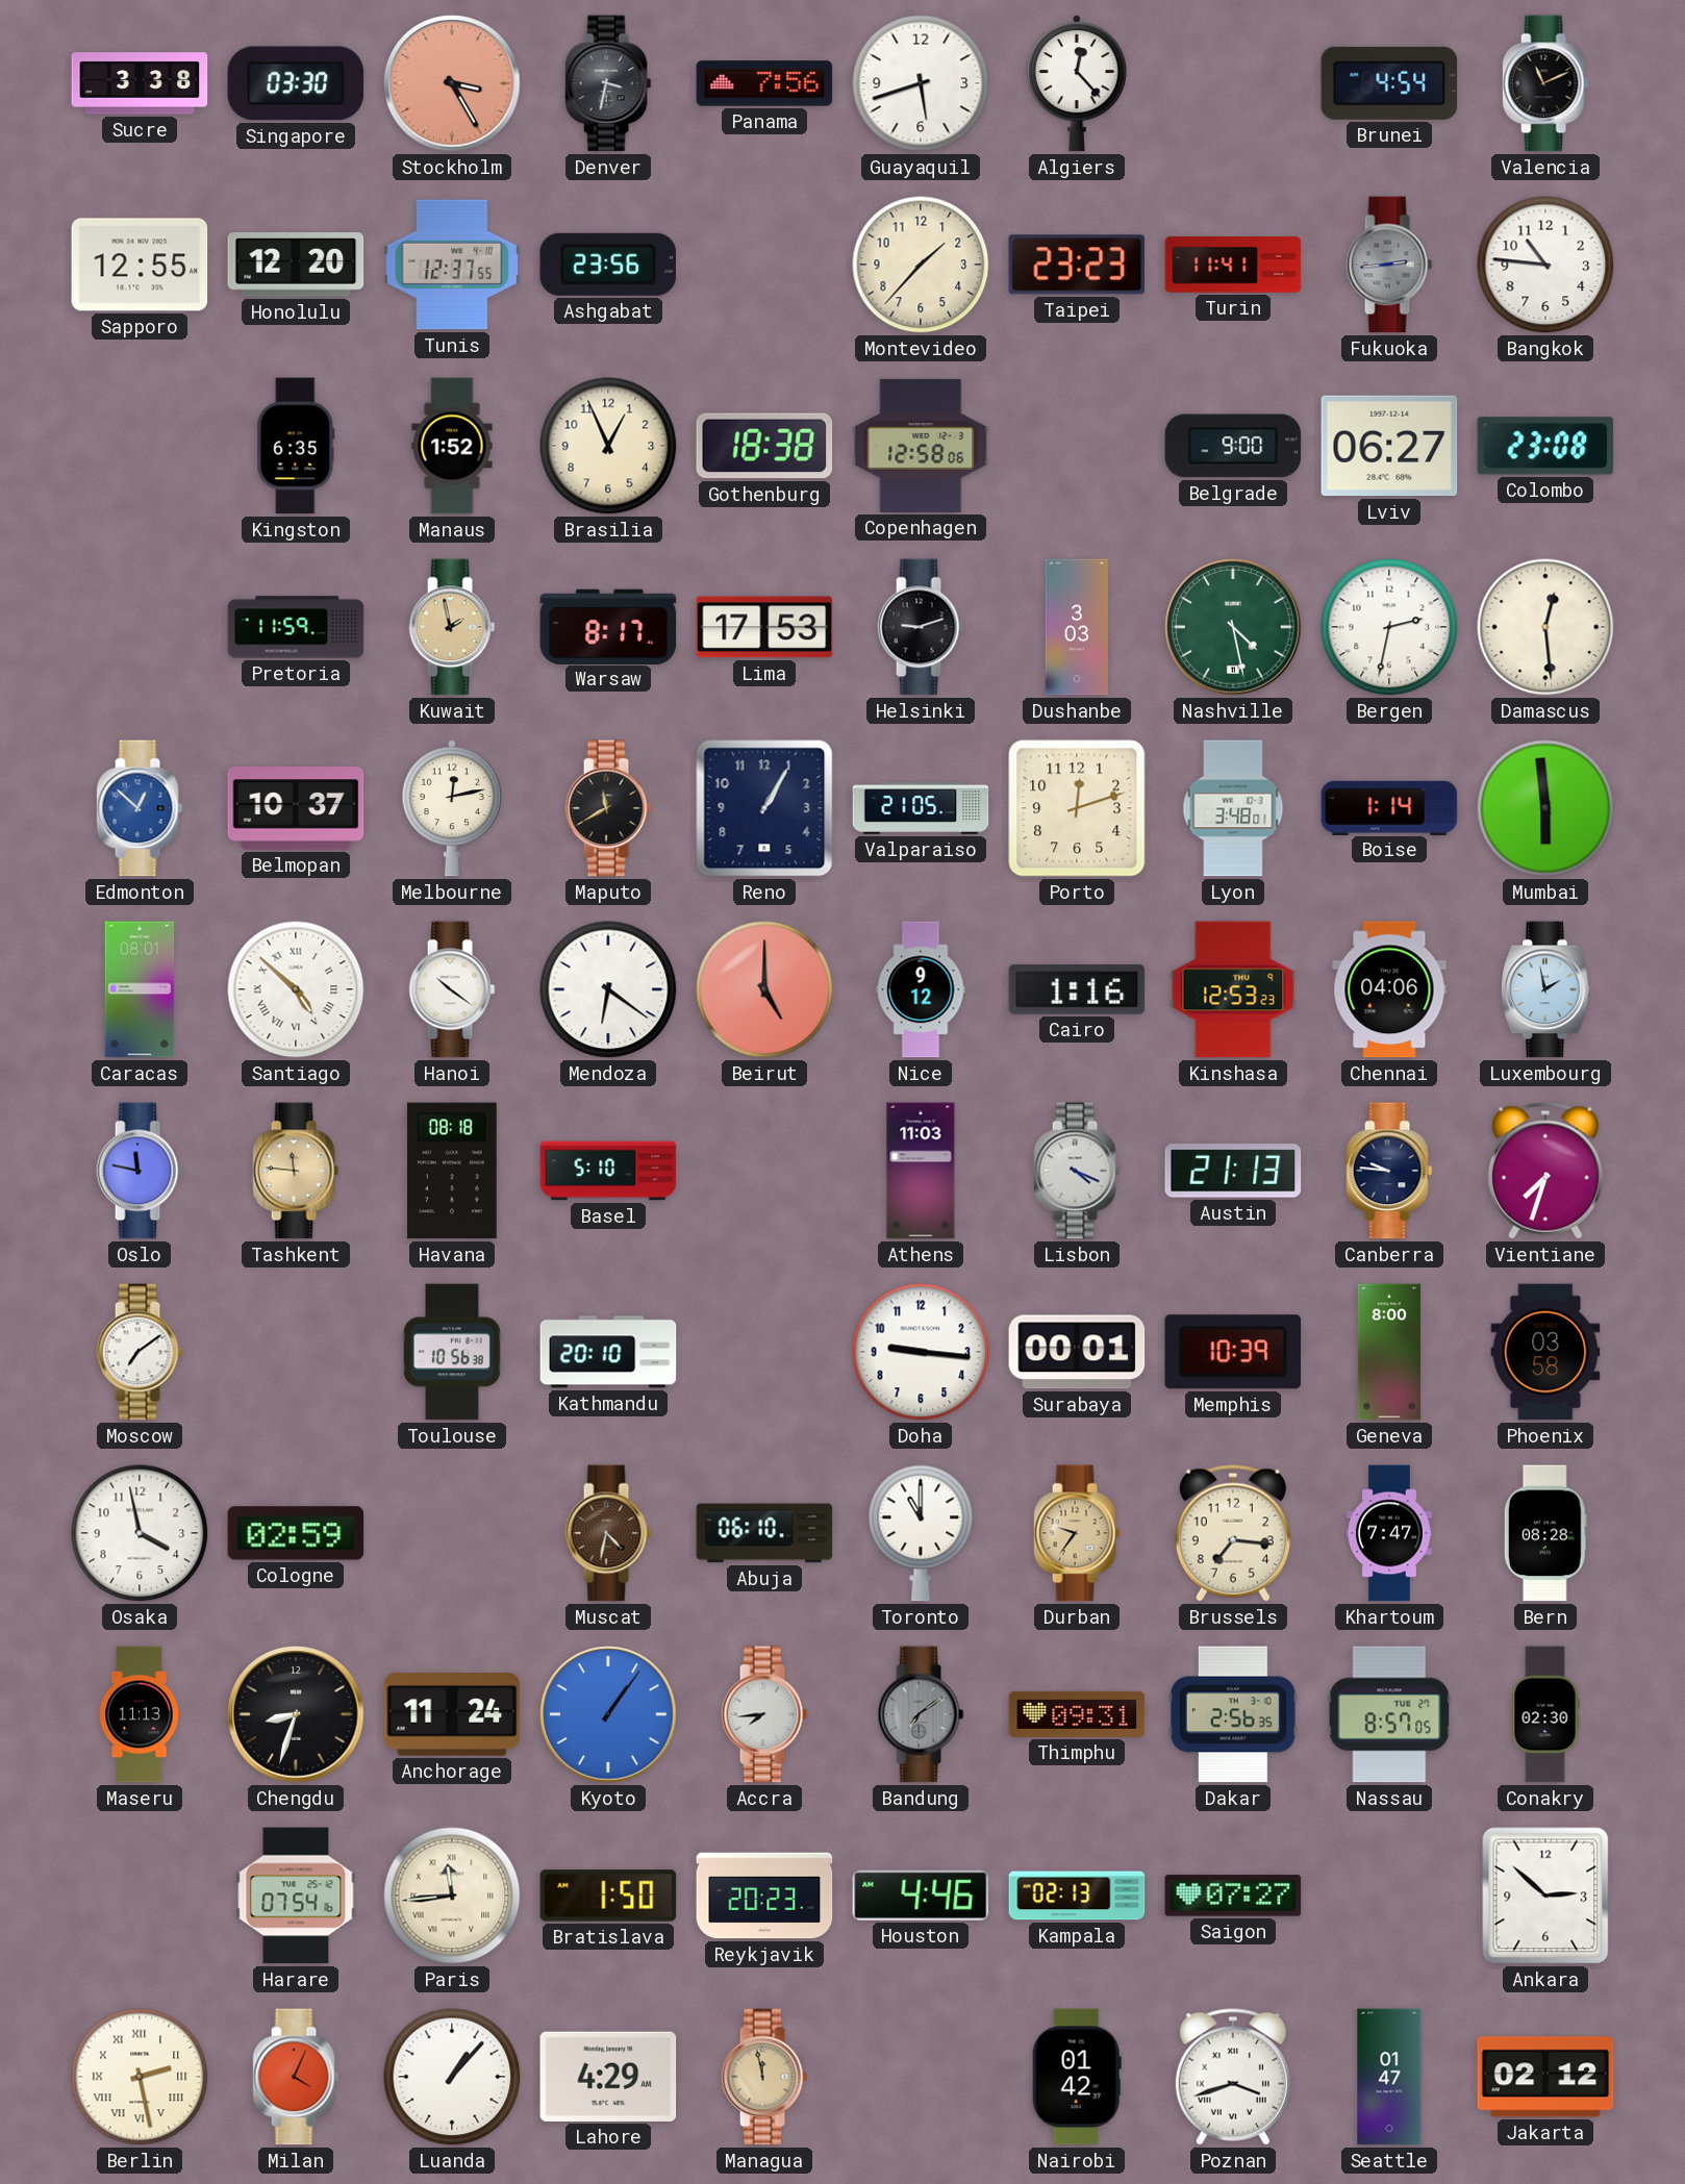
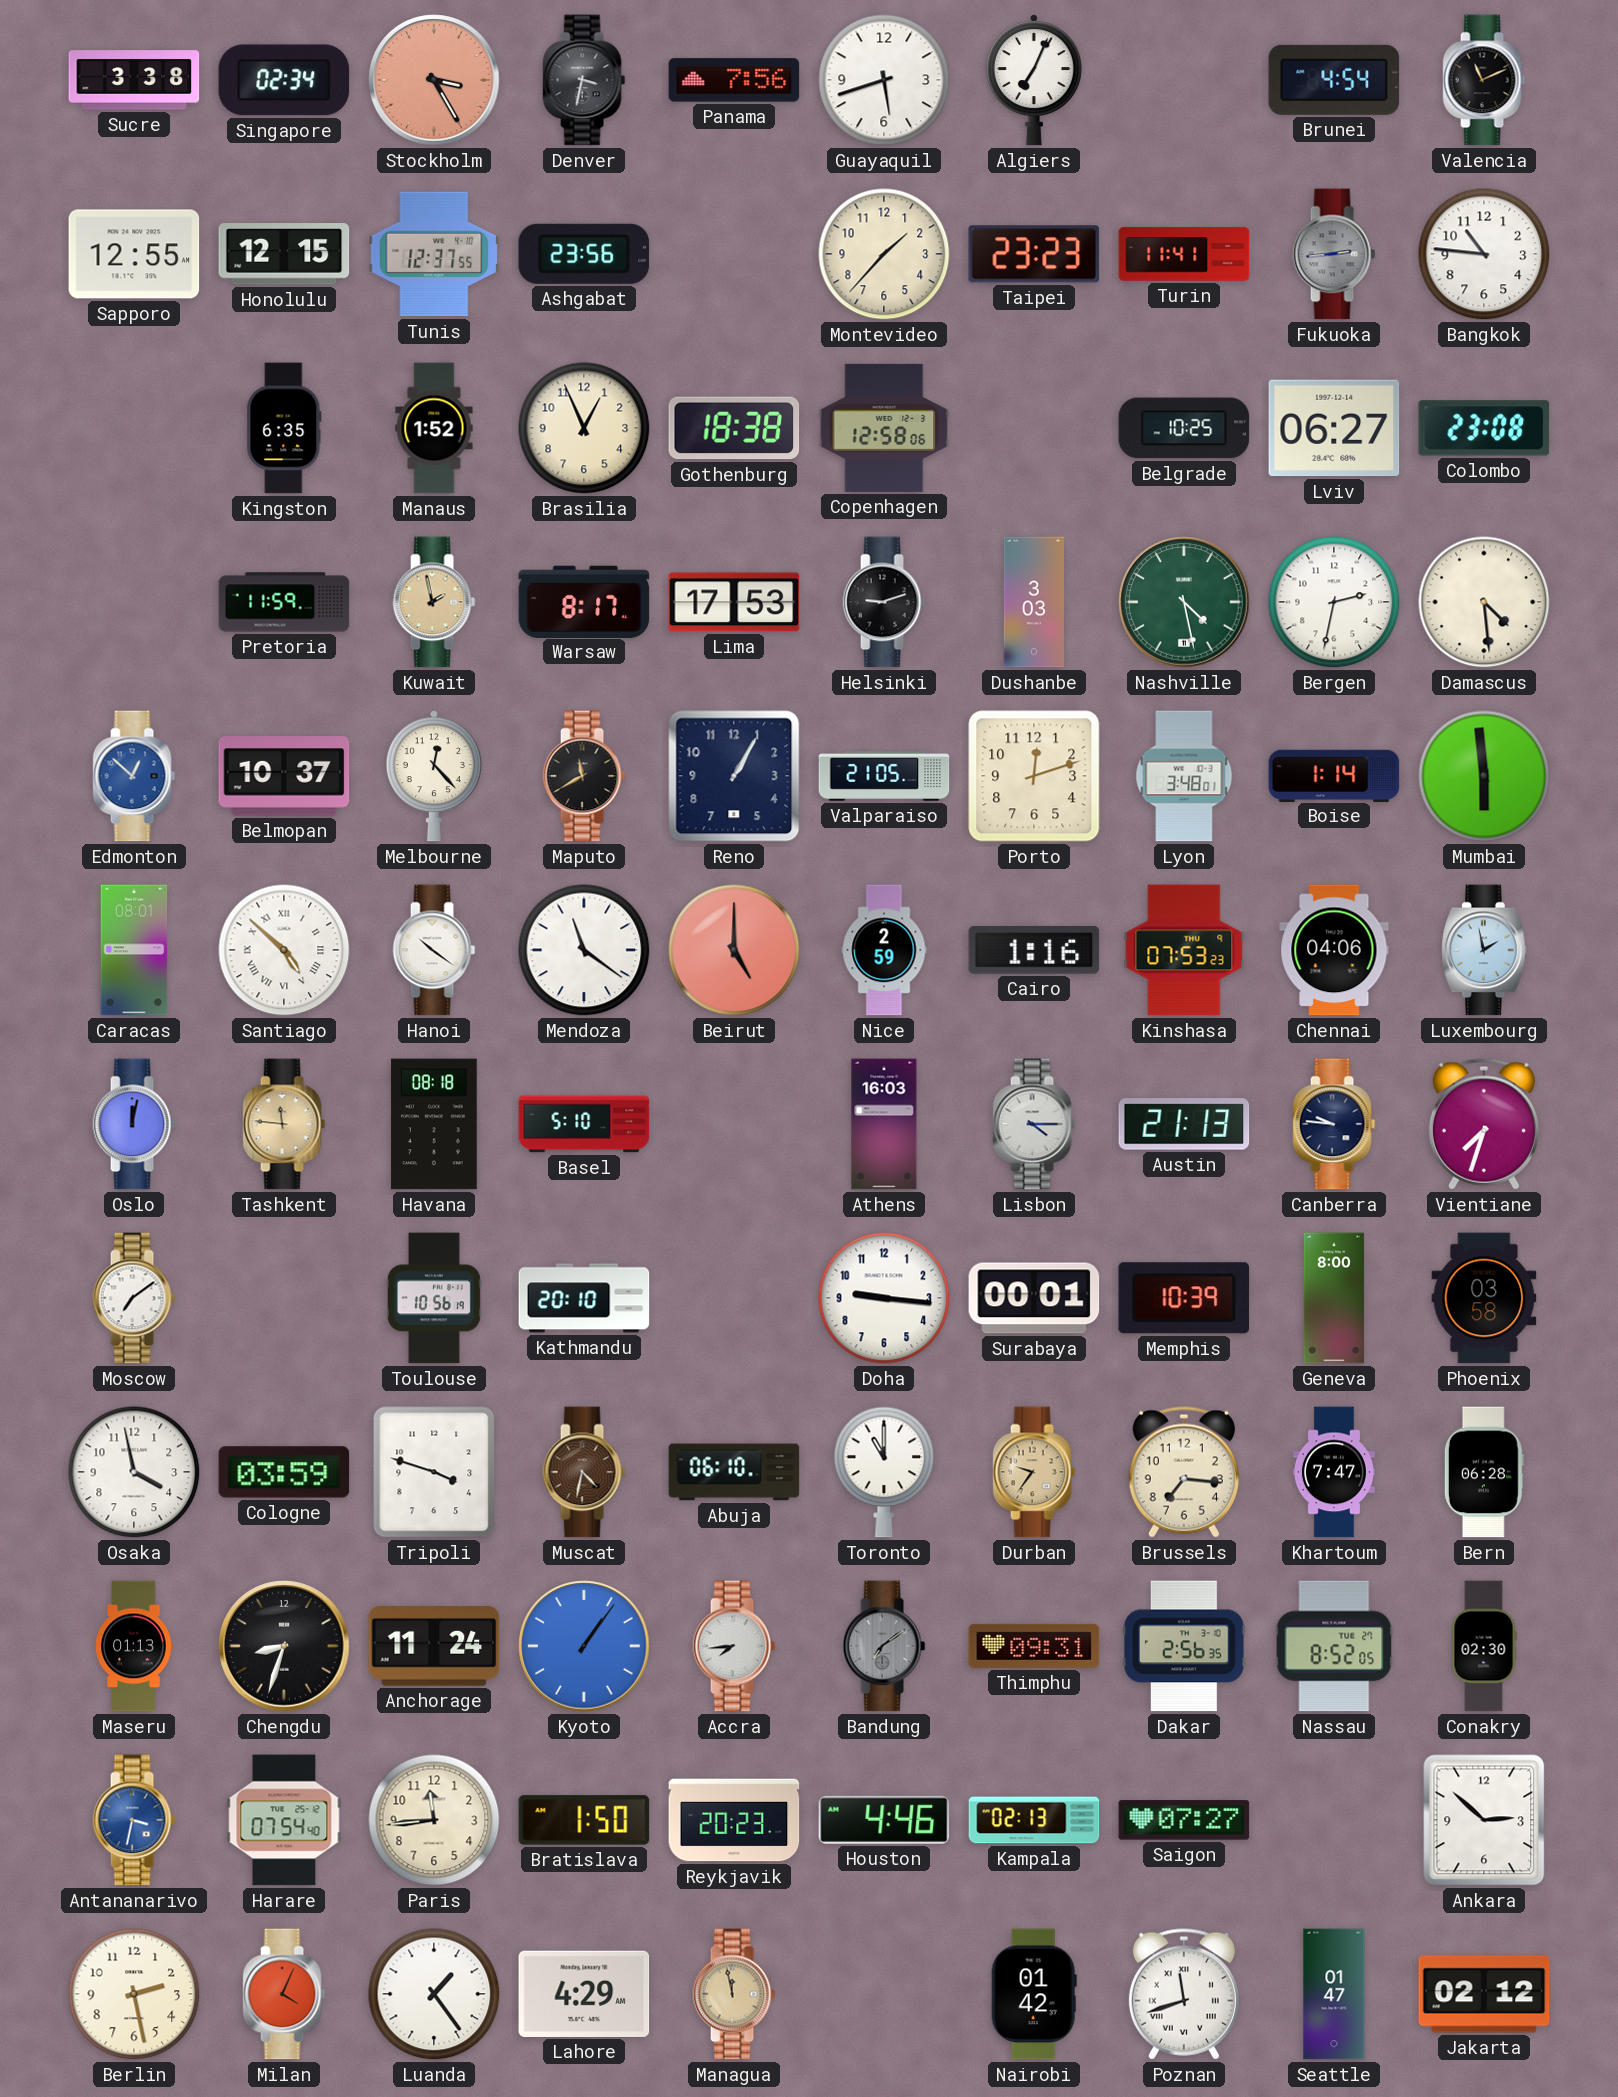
Singapore: 03:30 -> 02:34
Algiers: 12:23 -> 7:04
Honolulu: 12:20 -> 12:15
Belgrade: 9:00 -> 10:25
Damascus: 12:29 -> 4:29
Melbourne: 12:13 -> 12:23
Mendoza: 6:21 -> 11:21
Nice: 9:12 -> 2:59
Kinshasa: 12:53 -> 07:53
Oslo: 11:47 -> 12:02
Athens: 11:03 -> 16:03
Lisbon: 4:19 -> 4:15
Toulouse: 10:56:38 -> 10:56:19
Cologne: 02:59 -> 03:59
Tripoli: none -> 3:48
Bern: 08:28 -> 06:28
Maseru: 11:13 -> 01:13
Nassau: 8:57 -> 8:52
Antananarivo: none -> 3:32
Harare: 07:54:16 -> 07:54:40
Paris numerals: Roman -> Arabic
Berlin numerals: Roman -> Arabic
Luanda: 1:07 -> 1:24
Poznan: 3:42 -> 11:42
